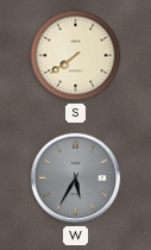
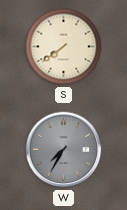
W: 5:35 -> 7:35
